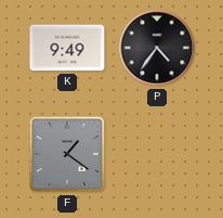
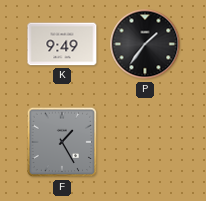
P: 4:36 -> 1:36
F: 1:21 -> 1:25
